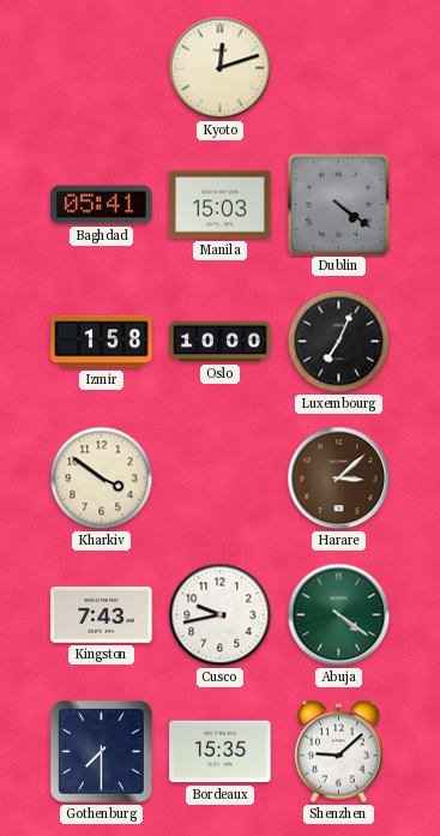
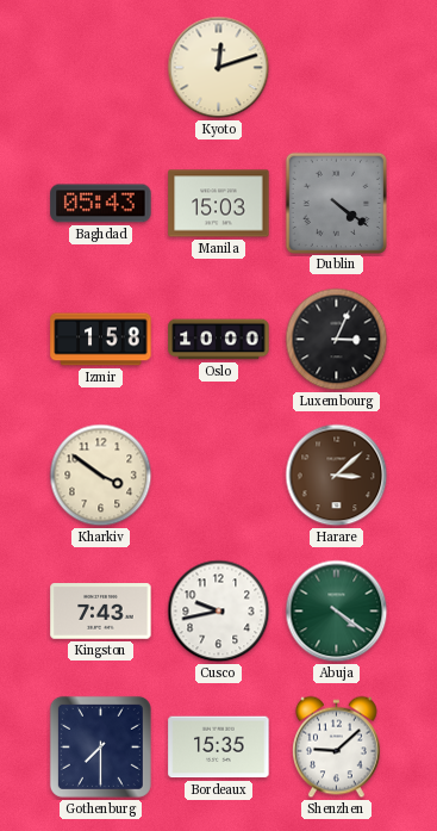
Baghdad: 05:41 -> 05:43
Luxembourg: 7:04 -> 3:04
